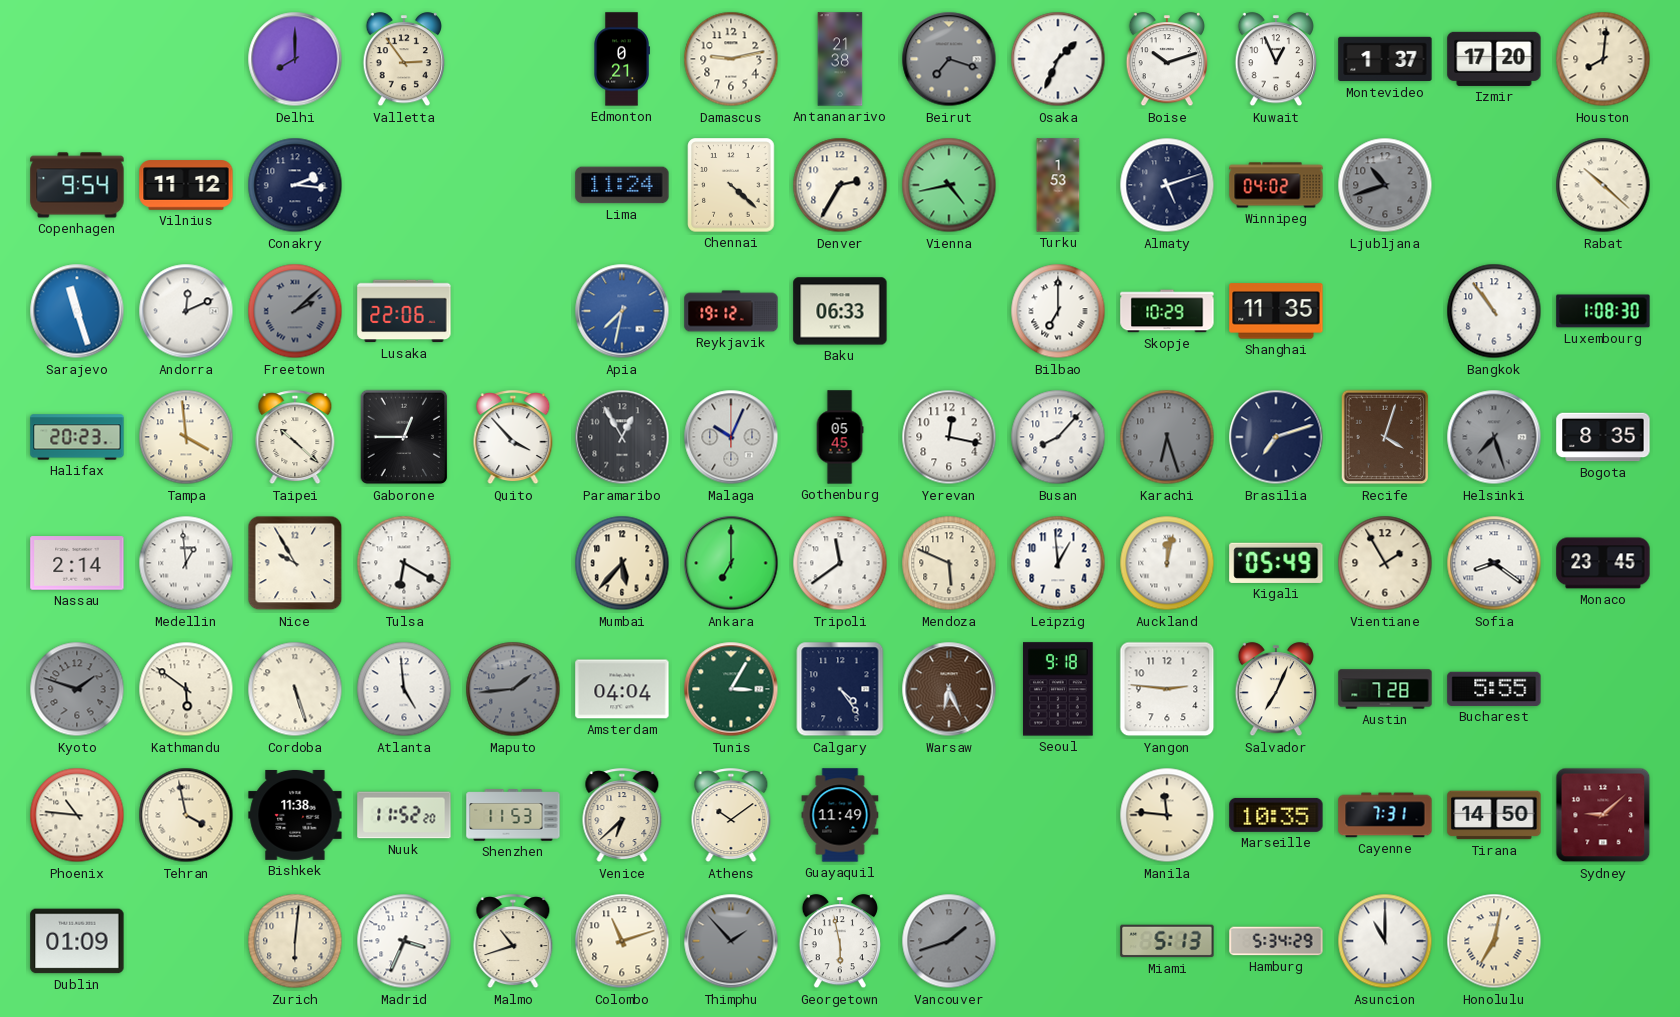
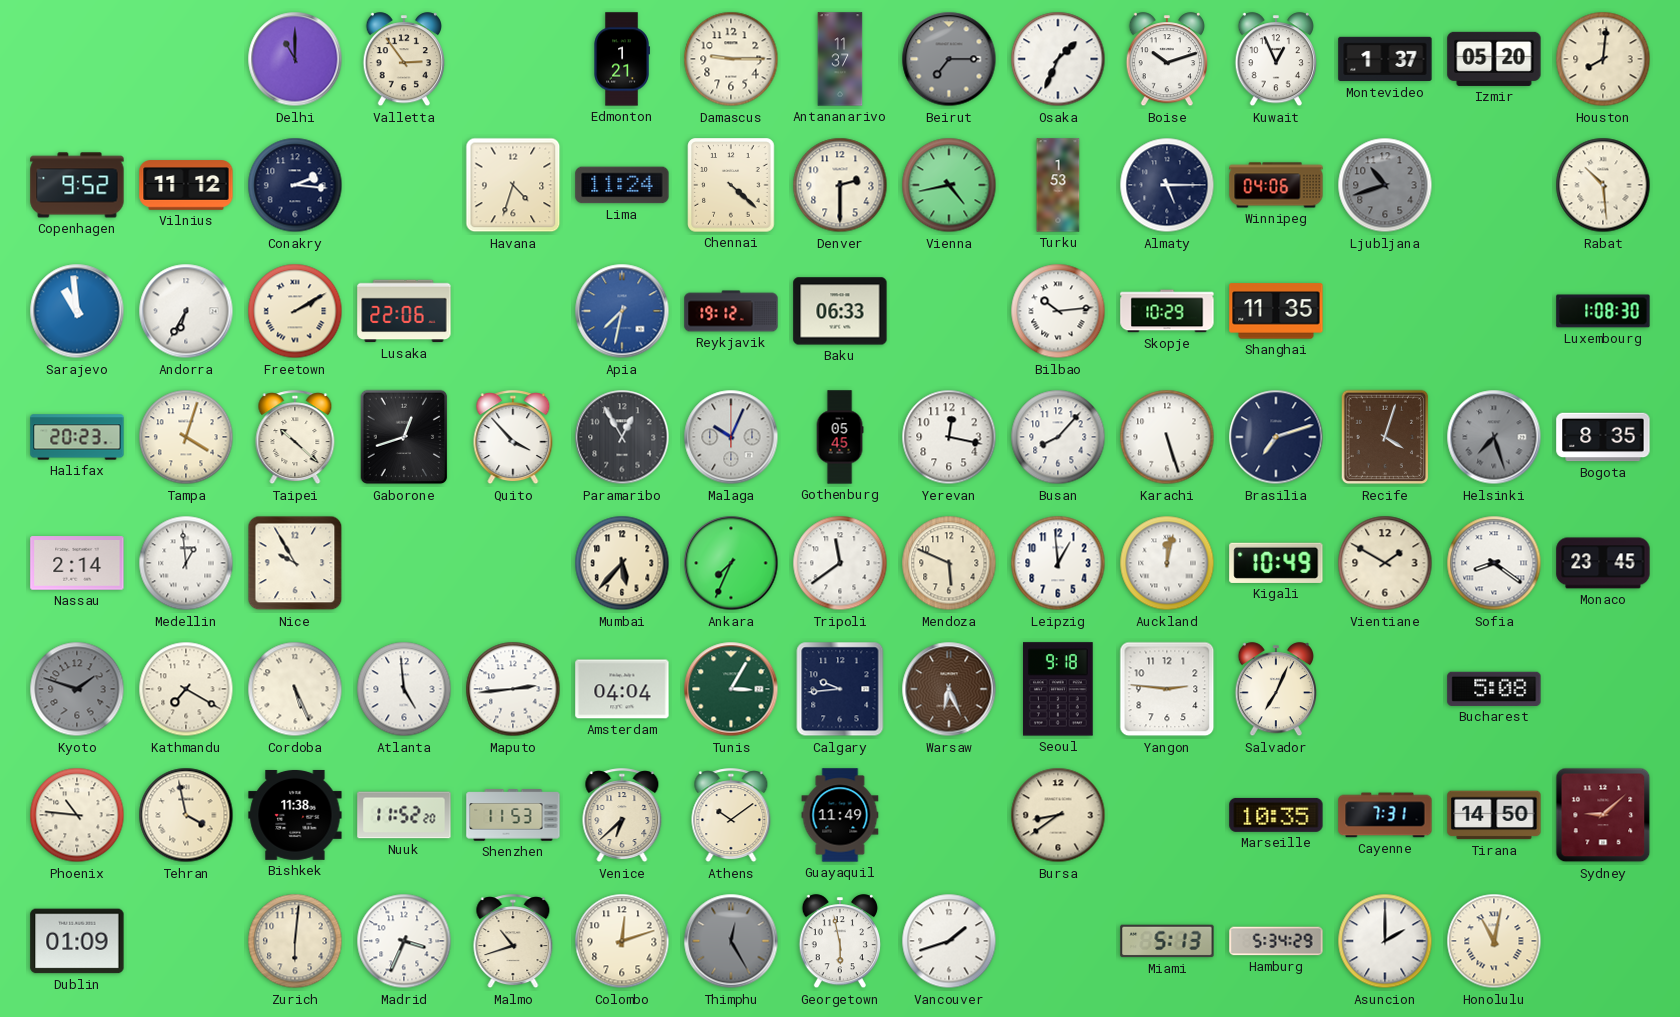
Delhi: 8:00 -> 11:00
Edmonton: 0:21 -> 1:21
Damascus: 9:13 -> 9:15
Antananarivo: 21:38 -> 11:37
Beirut: 7:18 -> 7:15
Izmir: 17:20 -> 05:20
Copenhagen: 9:54 -> 9:52
Havana: none -> 4:33
Denver: 2:35 -> 2:30
Almaty: 5:12 -> 5:15
Winnipeg: 04:02 -> 04:06
Rabat: 10:22 -> 10:29
Sarajevo: 11:27 -> 10:59
Andorra: 12:11 -> 6:35
Freetown: 2:08 -> 2:10
Freetown dial: grey -> cream
Bilbao: 7:00 -> 10:14
Bangkok: 10:54 -> none
Tampa: 3:59 -> 4:03
Gaborone: 12:45 -> 12:42
Karachi: 6:27 -> 5:27
Karachi dial: grey -> white
Tulsa: 6:20 -> none
Ankara: 7:00 -> 7:34
Kigali: 05:49 -> 10:49
Vientiane: 1:55 -> 1:50
Kathmandu: 5:51 -> 7:20
Cordoba: 5:27 -> 5:26
Maputo: 1:44 -> 2:44
Maputo dial: grey -> white
Calgary: 4:24 -> 9:44
Austin: 7:28 -> none
Bucharest: 5:55 -> 5:08
Bursa: none -> 8:39
Manila: 11:46 -> none
Colombo: 11:12 -> 12:12
Thimphu: 1:53 -> 12:25
Vancouver dial: grey -> white
Asuncion: 11:00 -> 2:00
Honolulu: 7:02 -> 11:02
